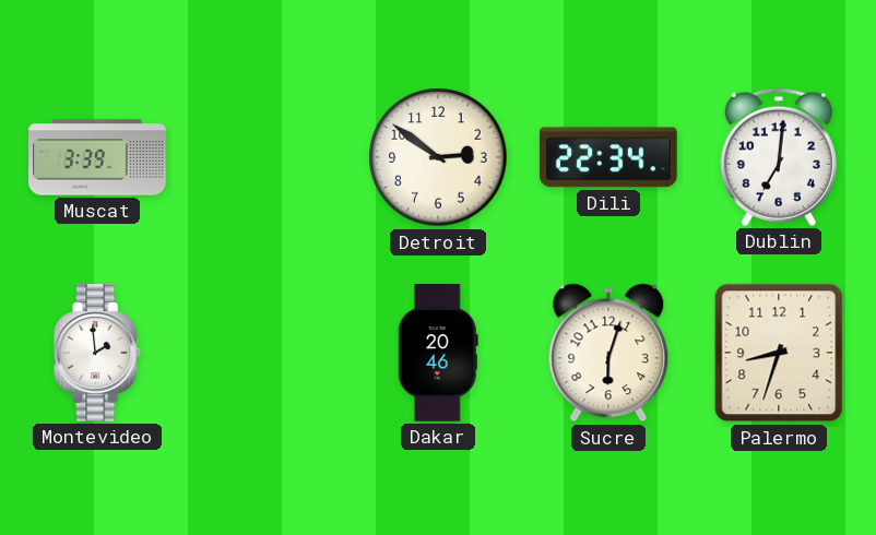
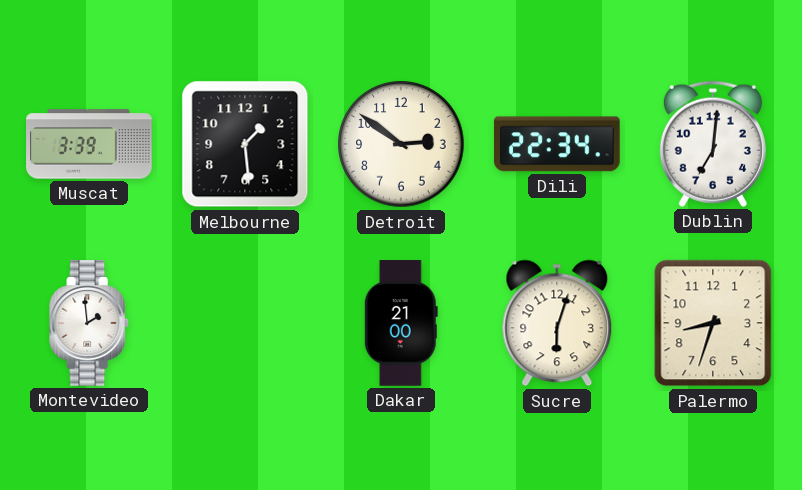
Melbourne: none -> 1:29
Dakar: 20:46 -> 21:00
